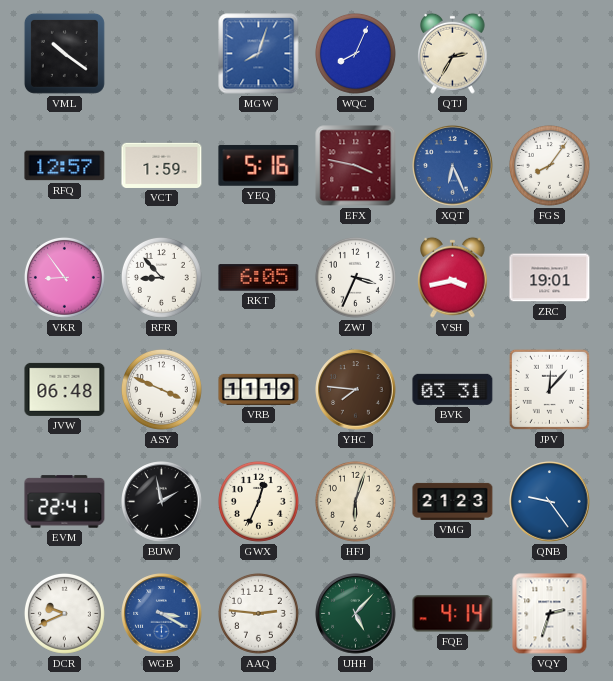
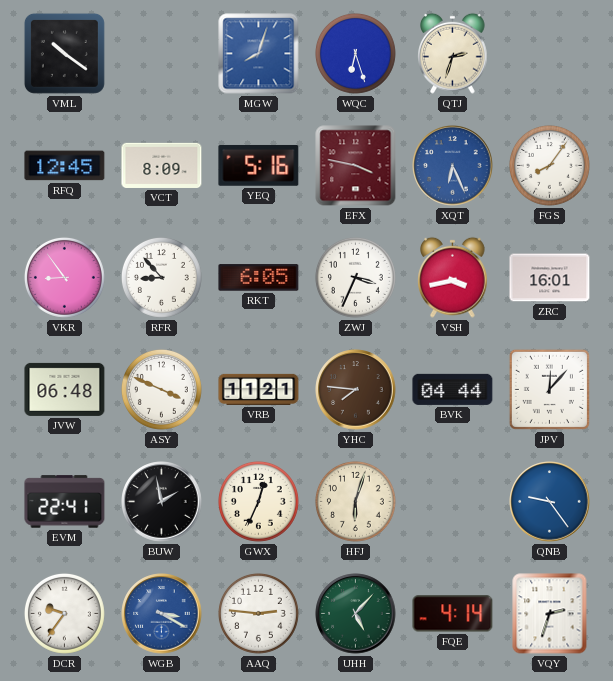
WQC: 8:04 -> 6:27
QTJ: 2:35 -> 2:33
RFQ: 12:57 -> 12:45
VCT: 1:59 -> 8:09
ZRC: 19:01 -> 16:01
VRB: 11:19 -> 11:21
BVK: 03:31 -> 04:44
VMG: 21:23 -> none
DCR: 9:41 -> 9:36
